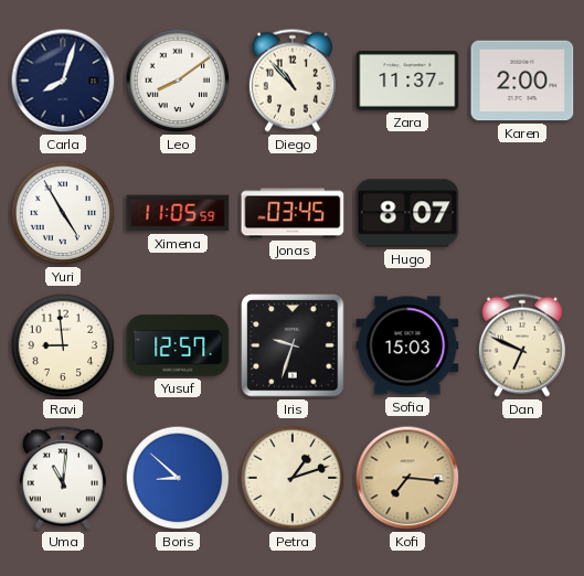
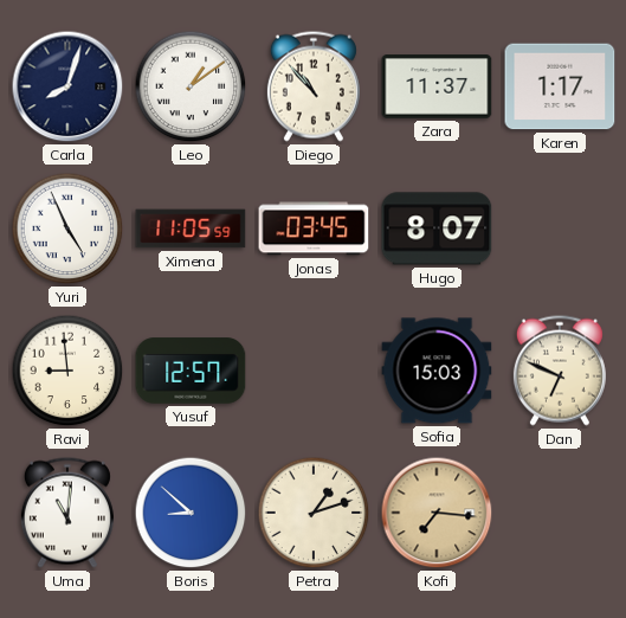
Leo: 8:09 -> 1:09
Karen: 2:00 -> 1:17
Yuri: 4:55 -> 4:56
Iris: 9:33 -> none
